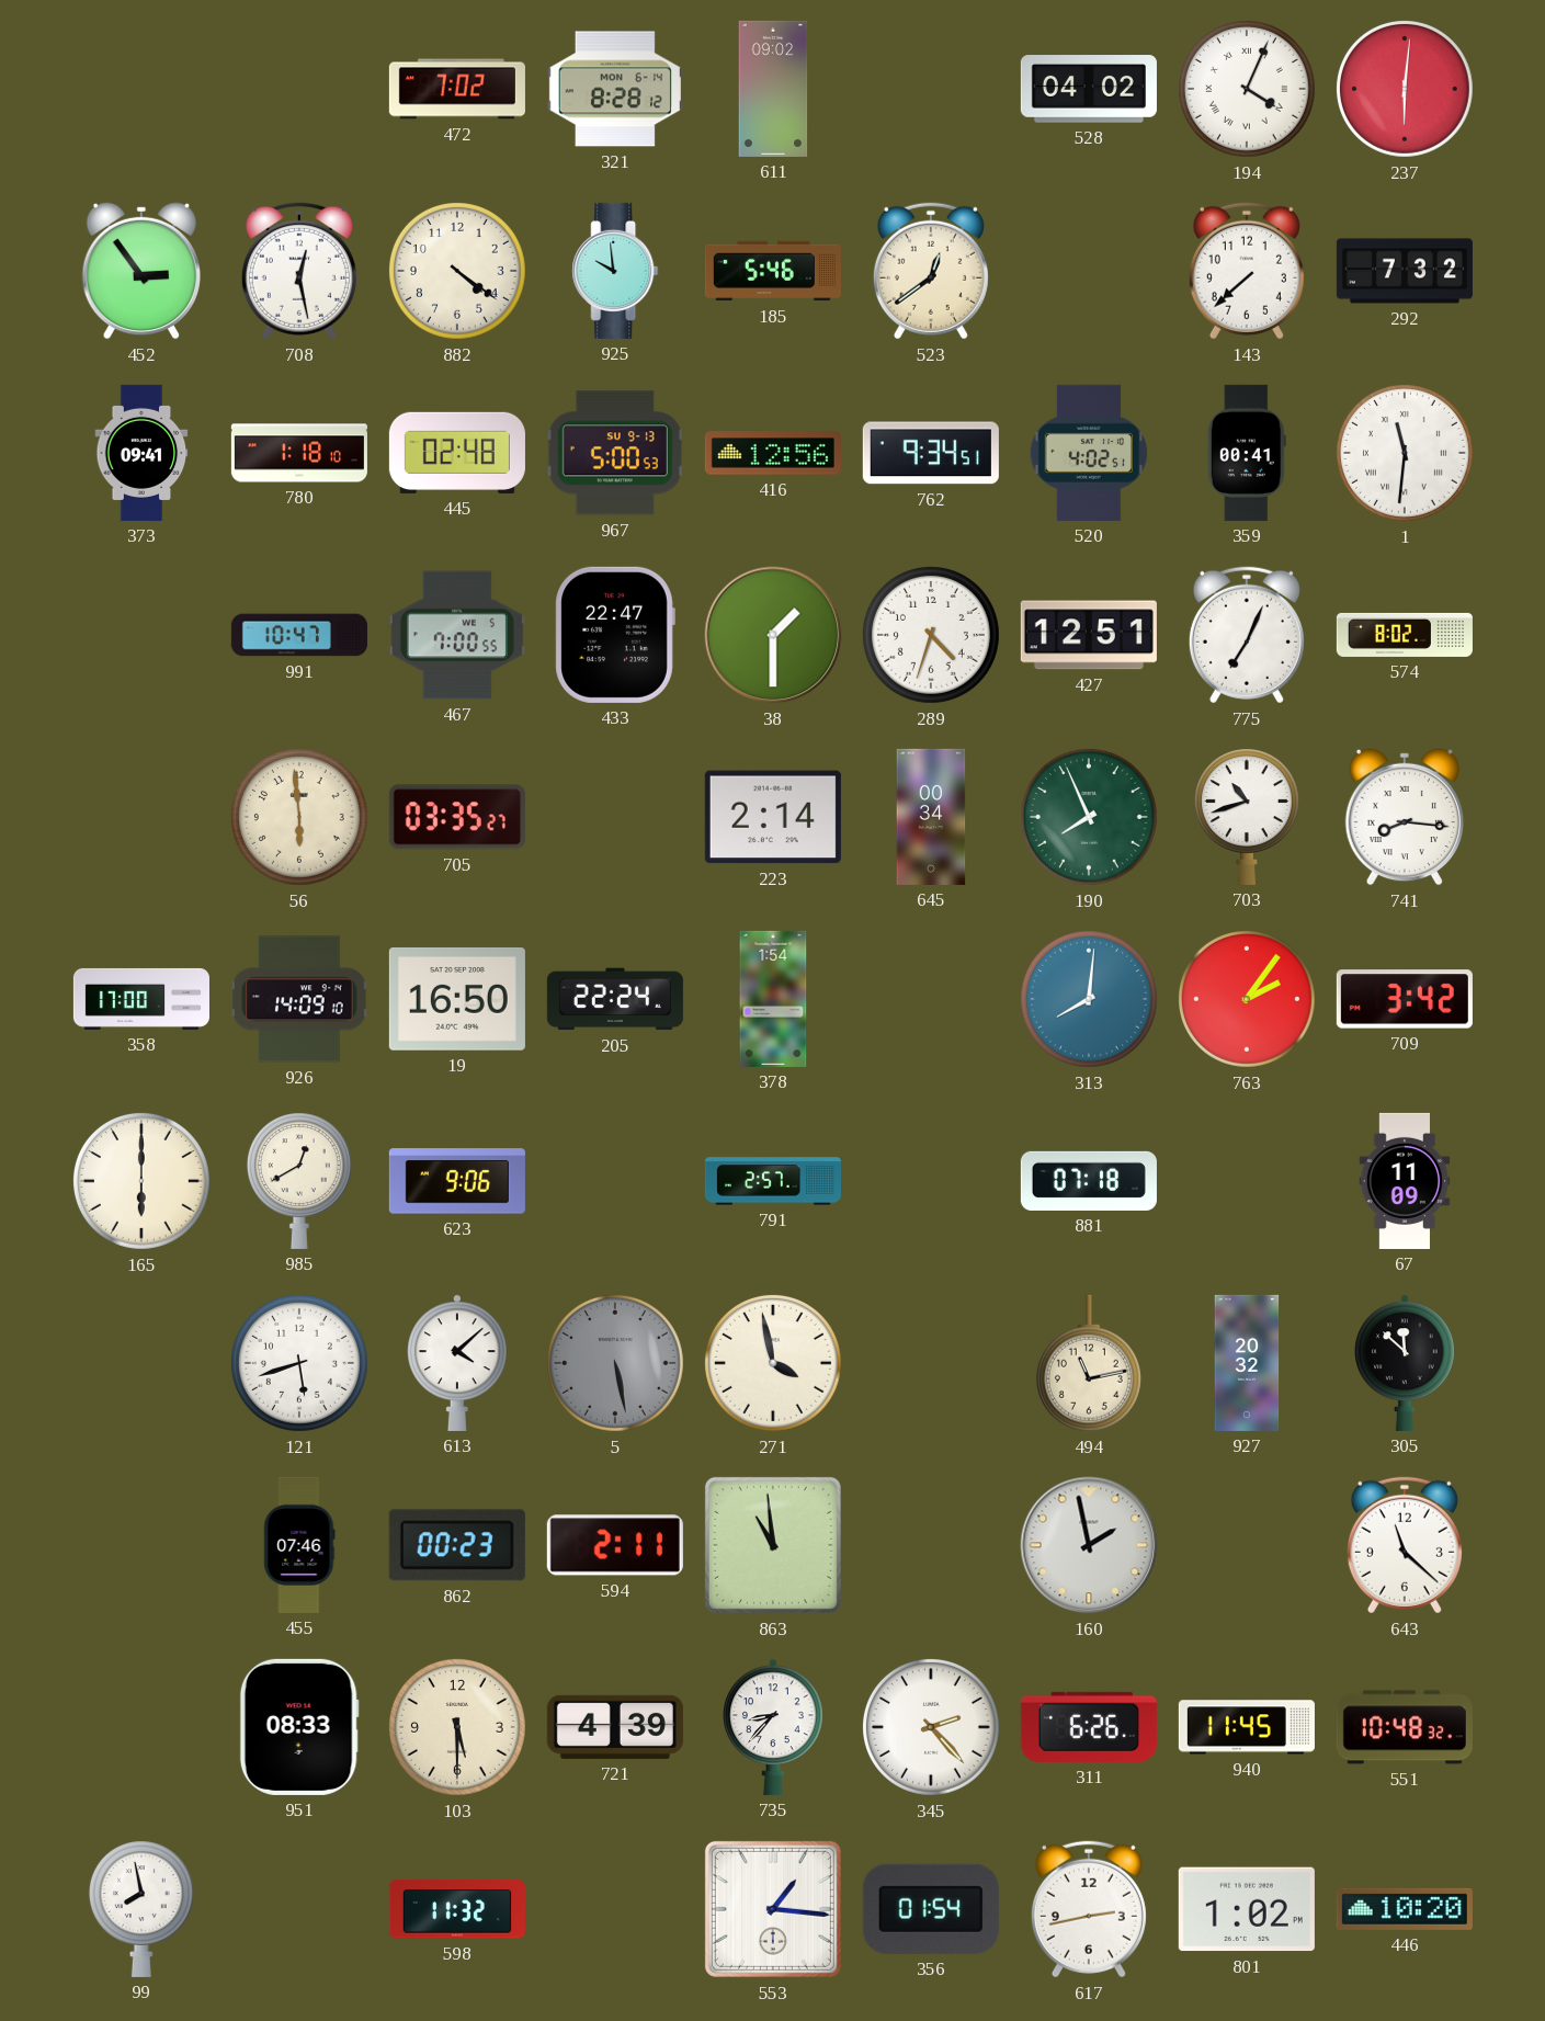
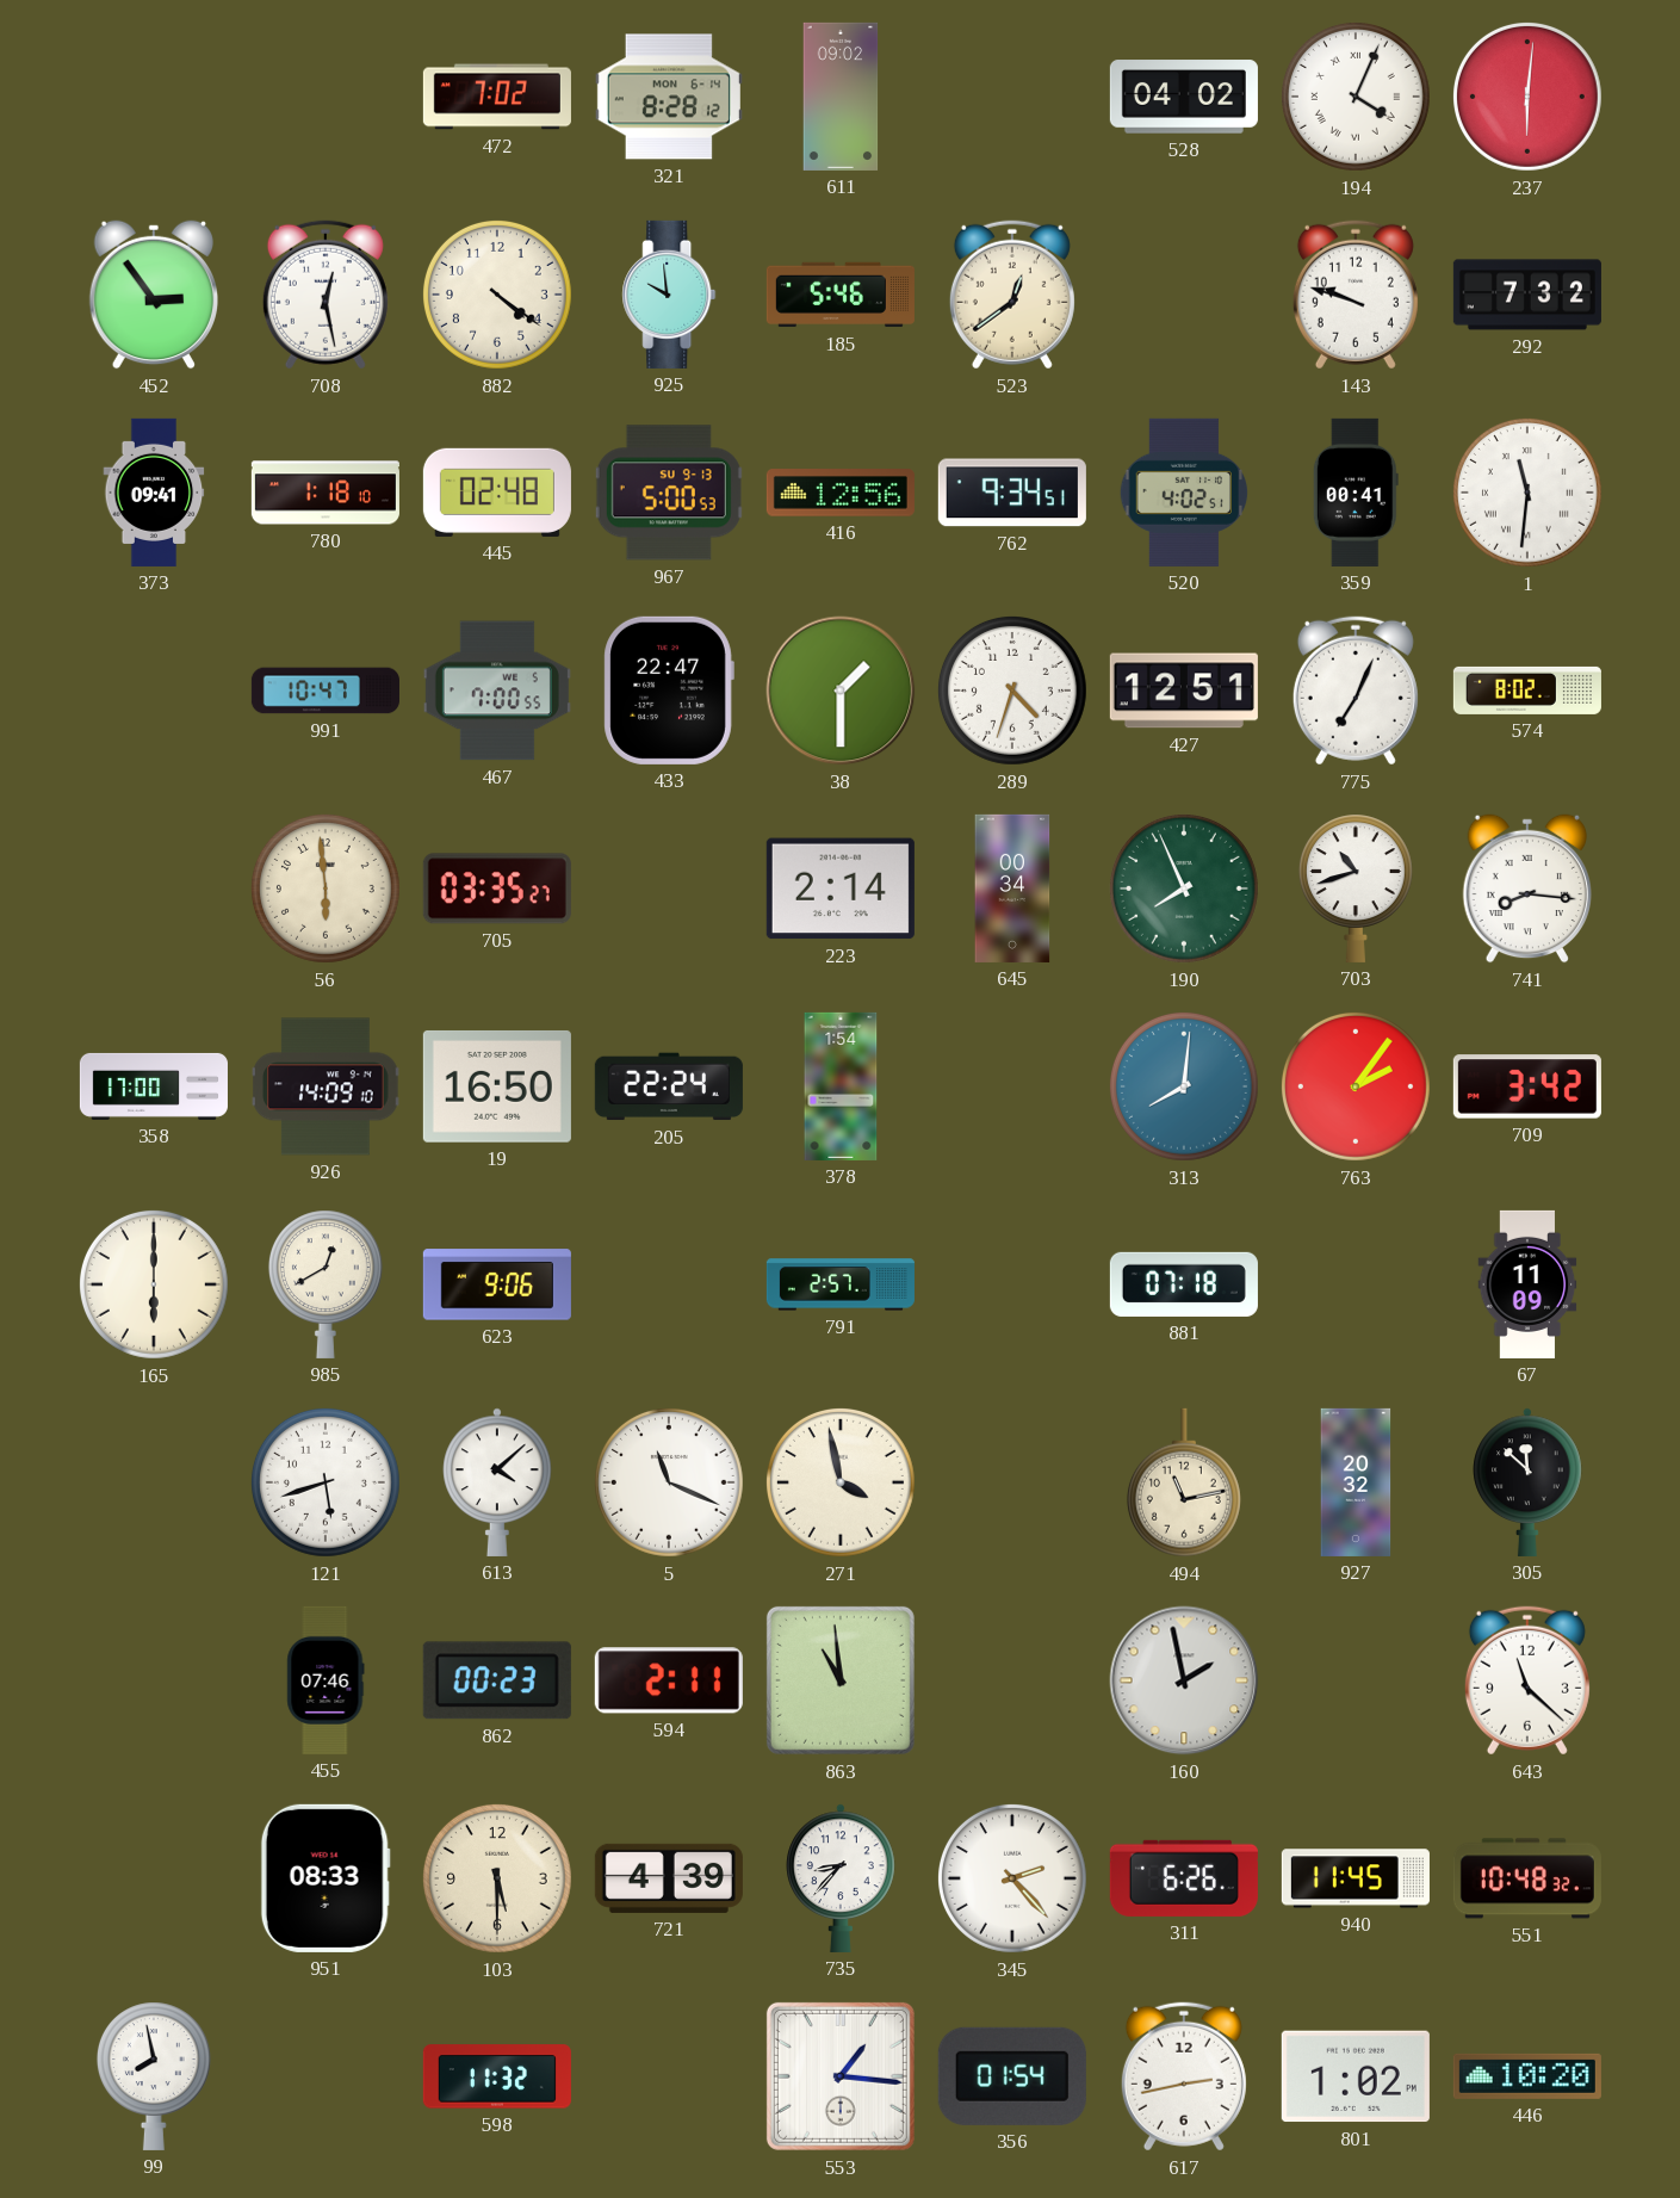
143: 7:38 -> 9:48
5: 5:28 -> 11:19
5 dial: grey -> white
